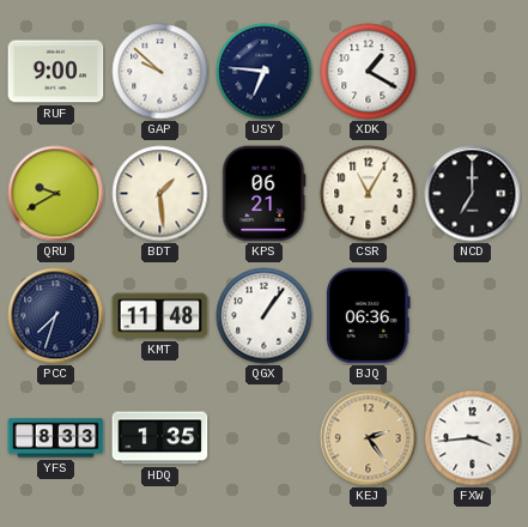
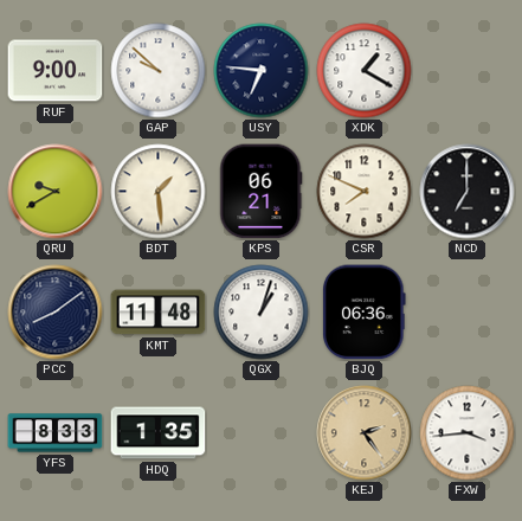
CSR: 11:05 -> 7:49
PCC: 7:33 -> 8:09
QGX: 1:06 -> 1:03
